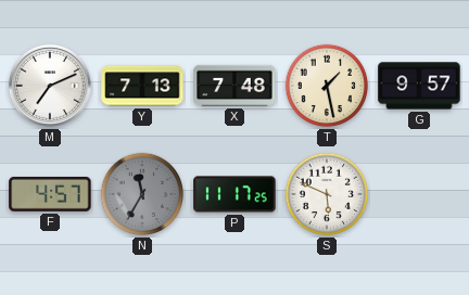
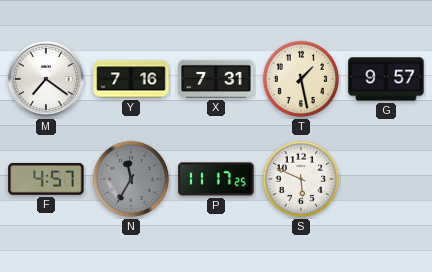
M: 7:11 -> 7:21
Y: 7:13 -> 7:16
X: 7:48 -> 7:31
